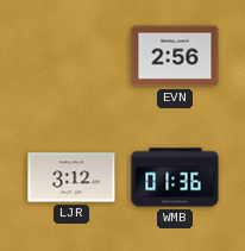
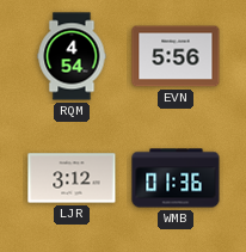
RQM: none -> 4:54
EVN: 2:56 -> 5:56
